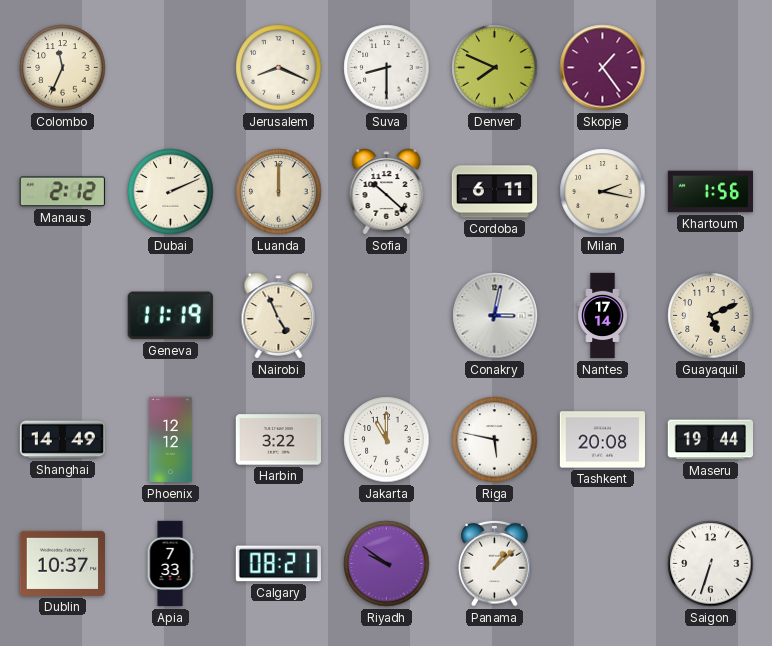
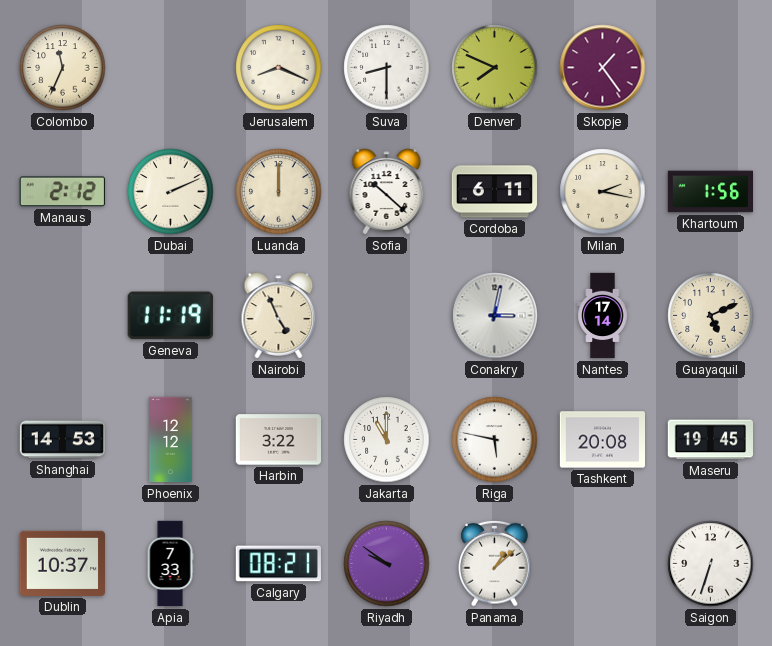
Shanghai: 14:49 -> 14:53
Maseru: 19:44 -> 19:45
